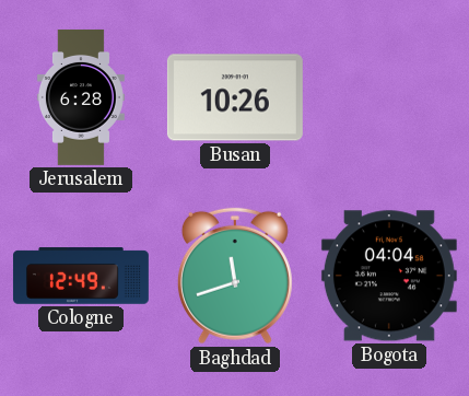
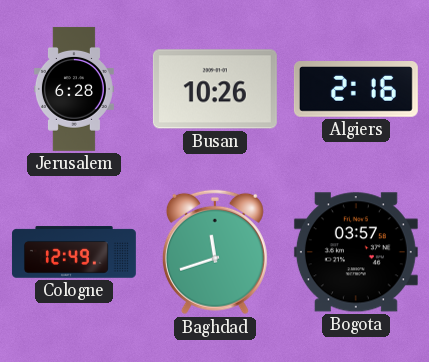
Algiers: none -> 2:16
Bogota: 04:04 -> 03:57
